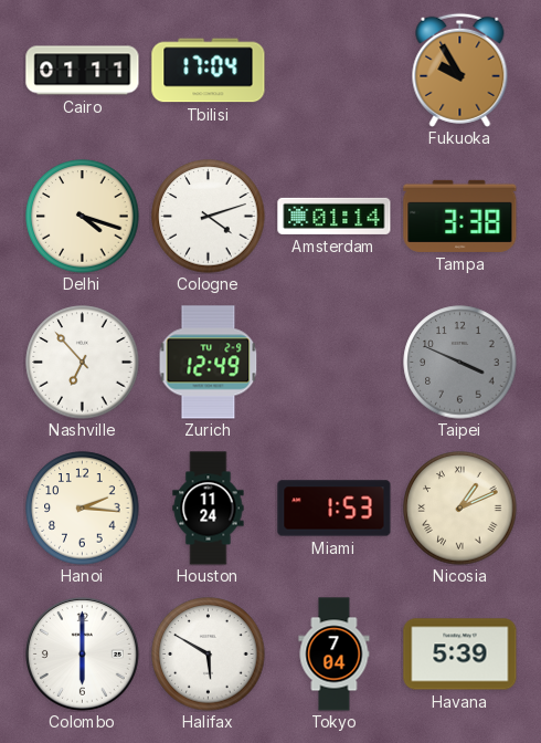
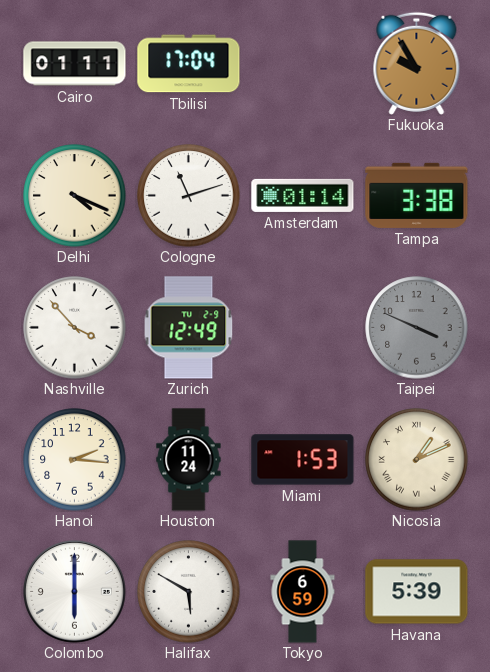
Delhi: 4:18 -> 4:19
Cologne: 4:12 -> 11:12
Nashville: 6:53 -> 3:53
Tokyo: 7:04 -> 6:59
